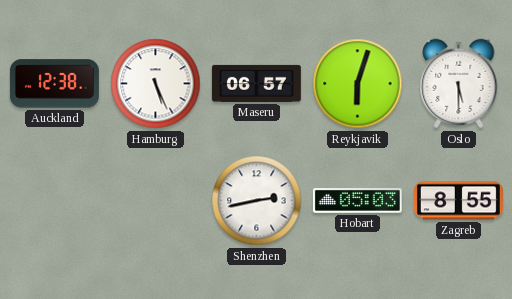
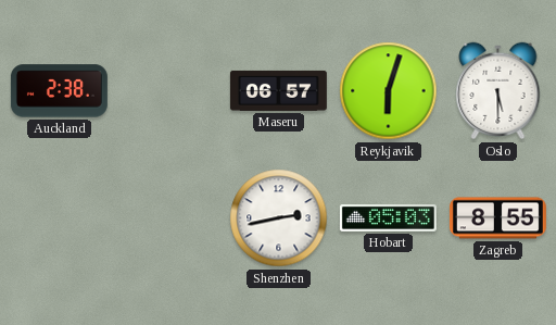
Auckland: 12:38 -> 2:38
Hamburg: 5:26 -> none
